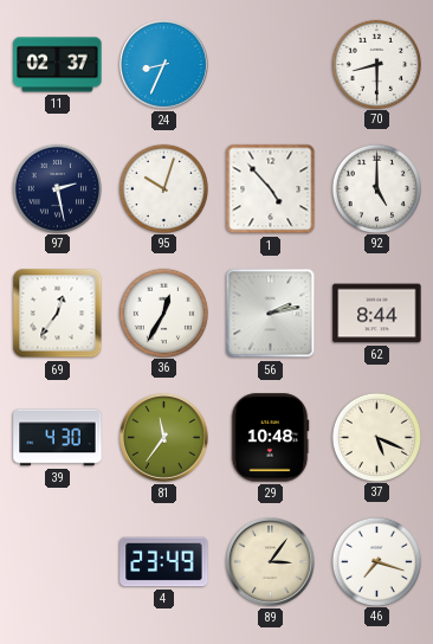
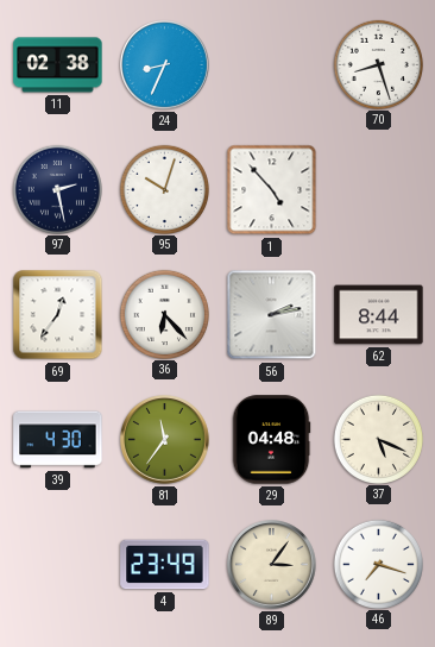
11: 02:37 -> 02:38
70: 8:30 -> 8:27
92: 5:00 -> none
36: 12:35 -> 6:23
29: 10:48 -> 04:48
